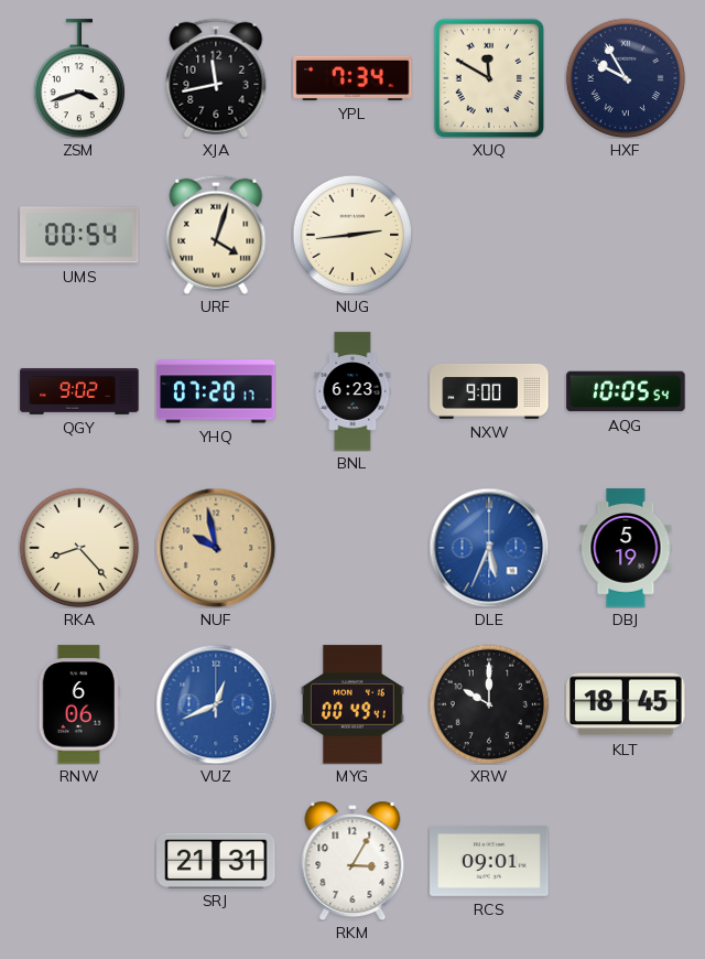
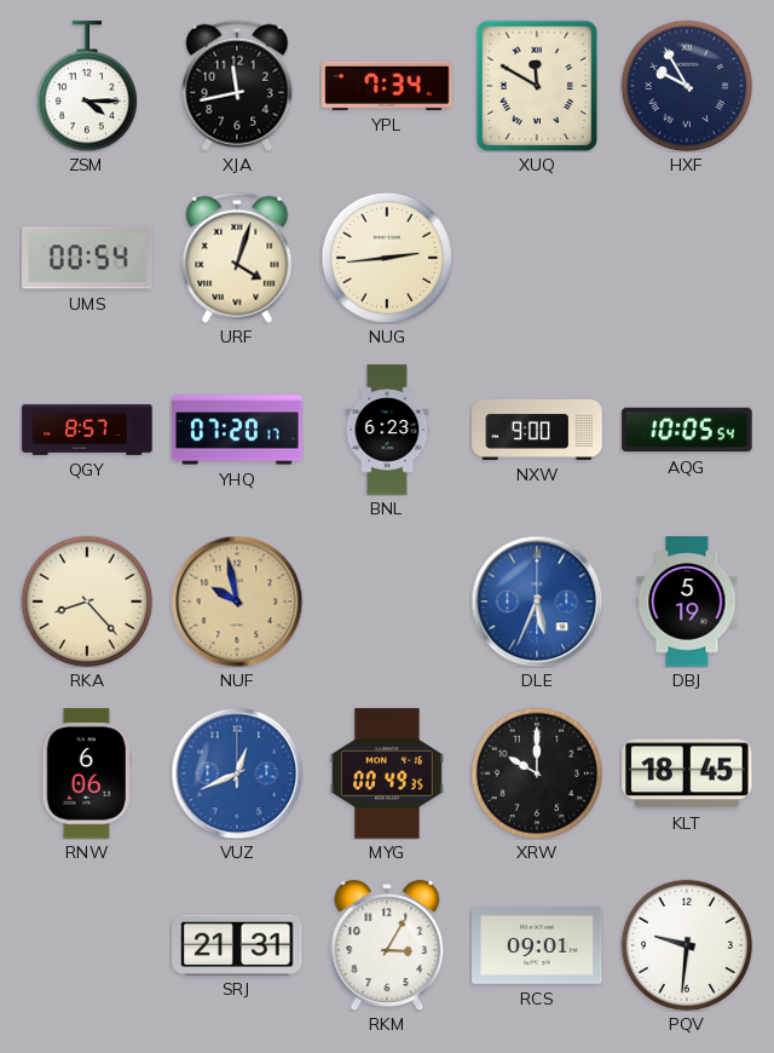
ZSM: 3:42 -> 4:15
QGY: 9:02 -> 8:57
MYG: 00:49:41 -> 00:49:35
PQV: none -> 9:31
